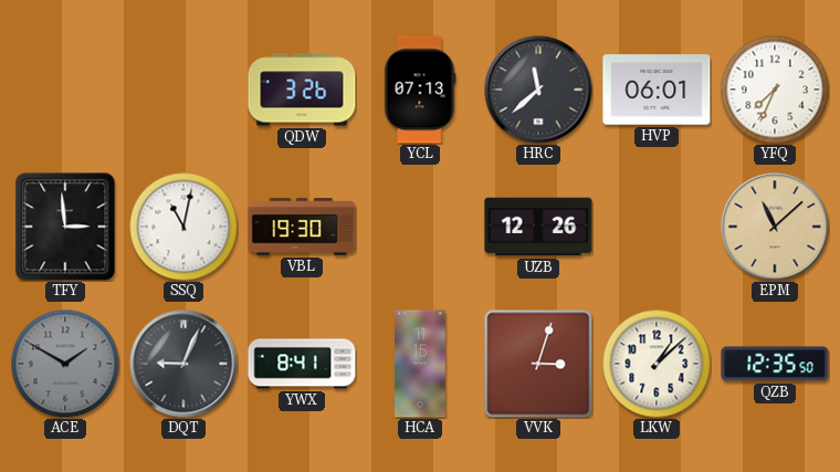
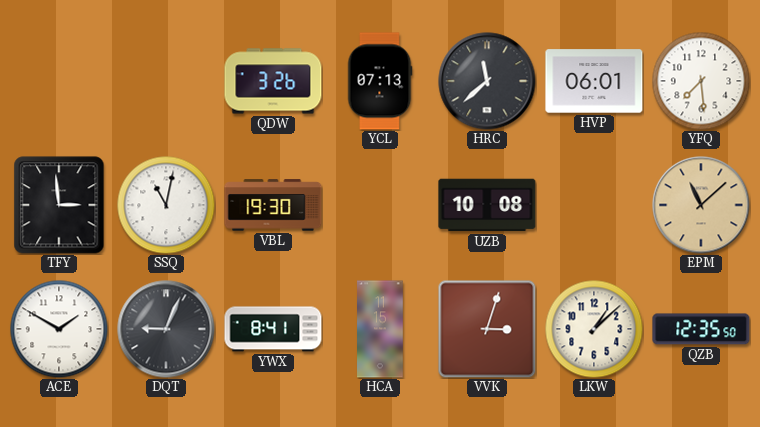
YFQ: 7:34 -> 7:29
UZB: 12:26 -> 10:08
ACE dial: grey -> white
